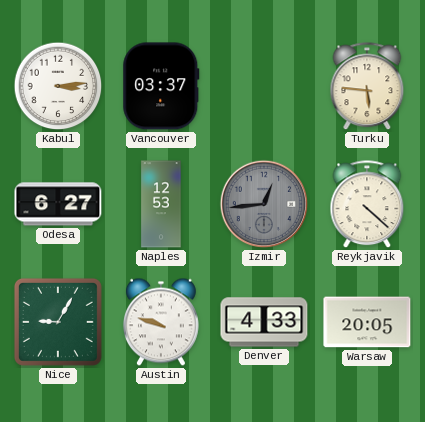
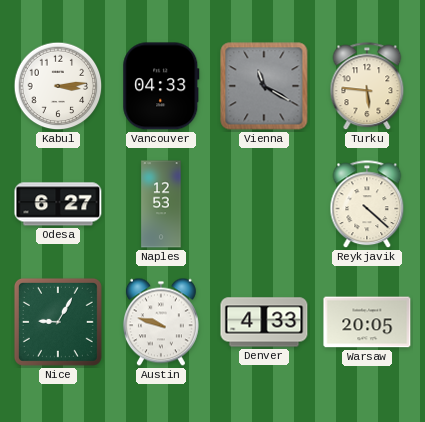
Vancouver: 03:37 -> 04:33
Vienna: none -> 11:20
Izmir: 12:44 -> none
